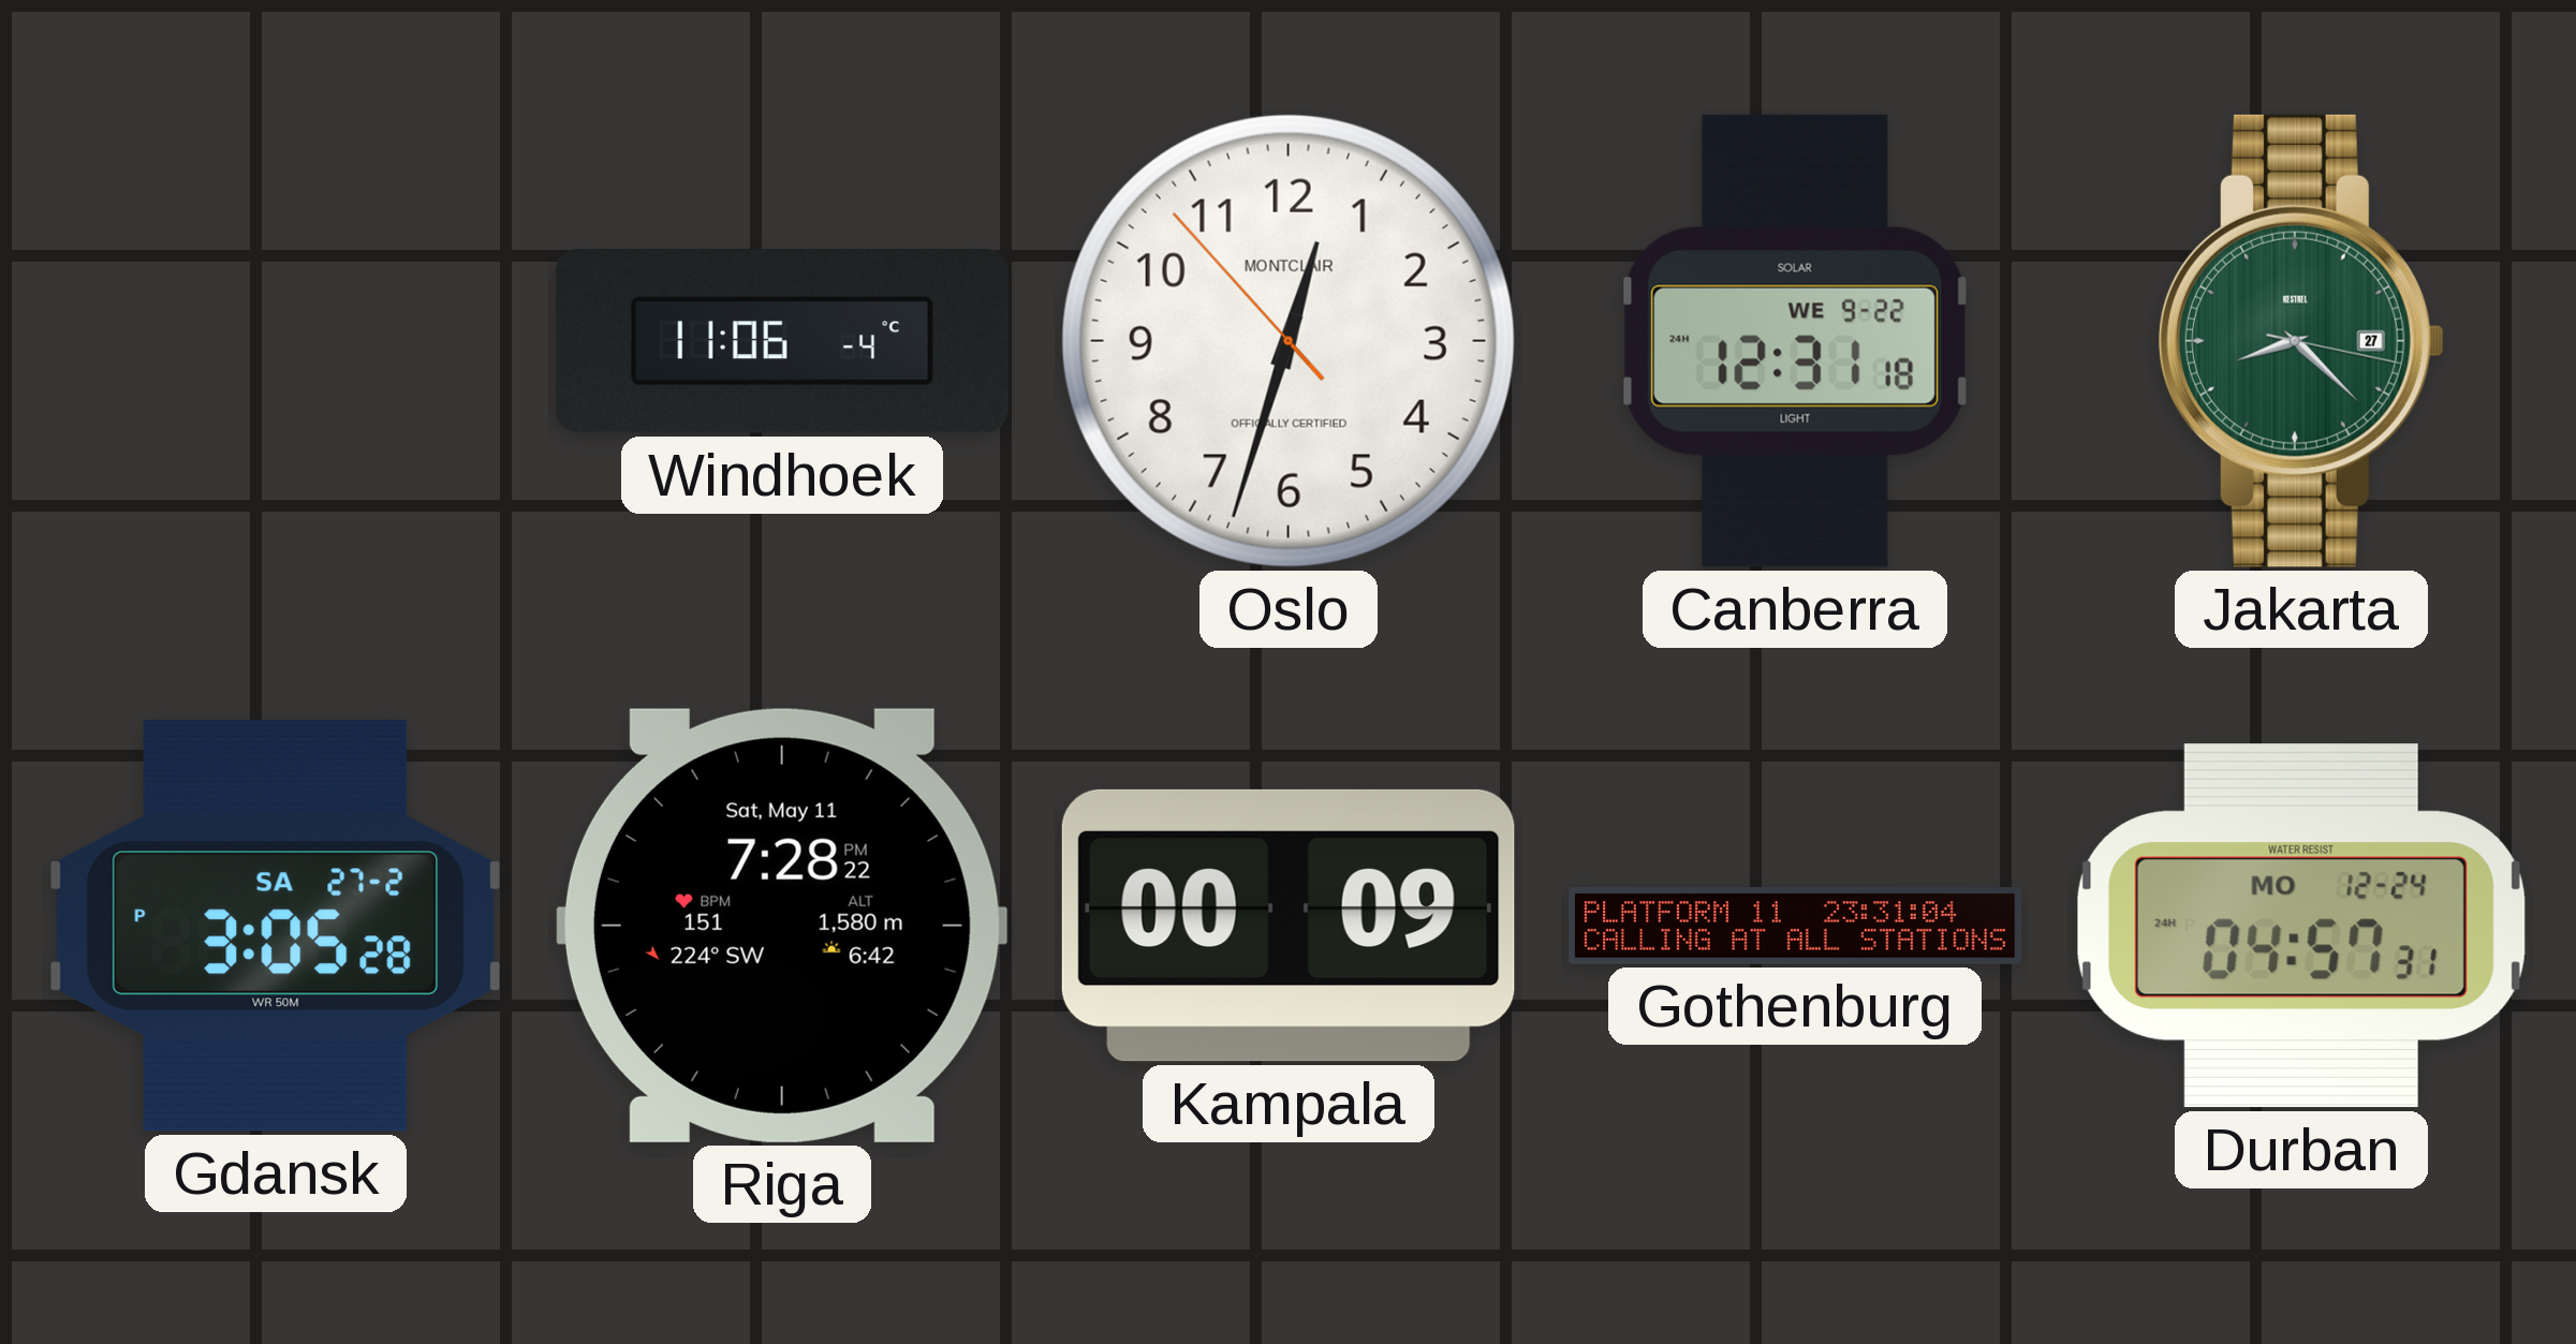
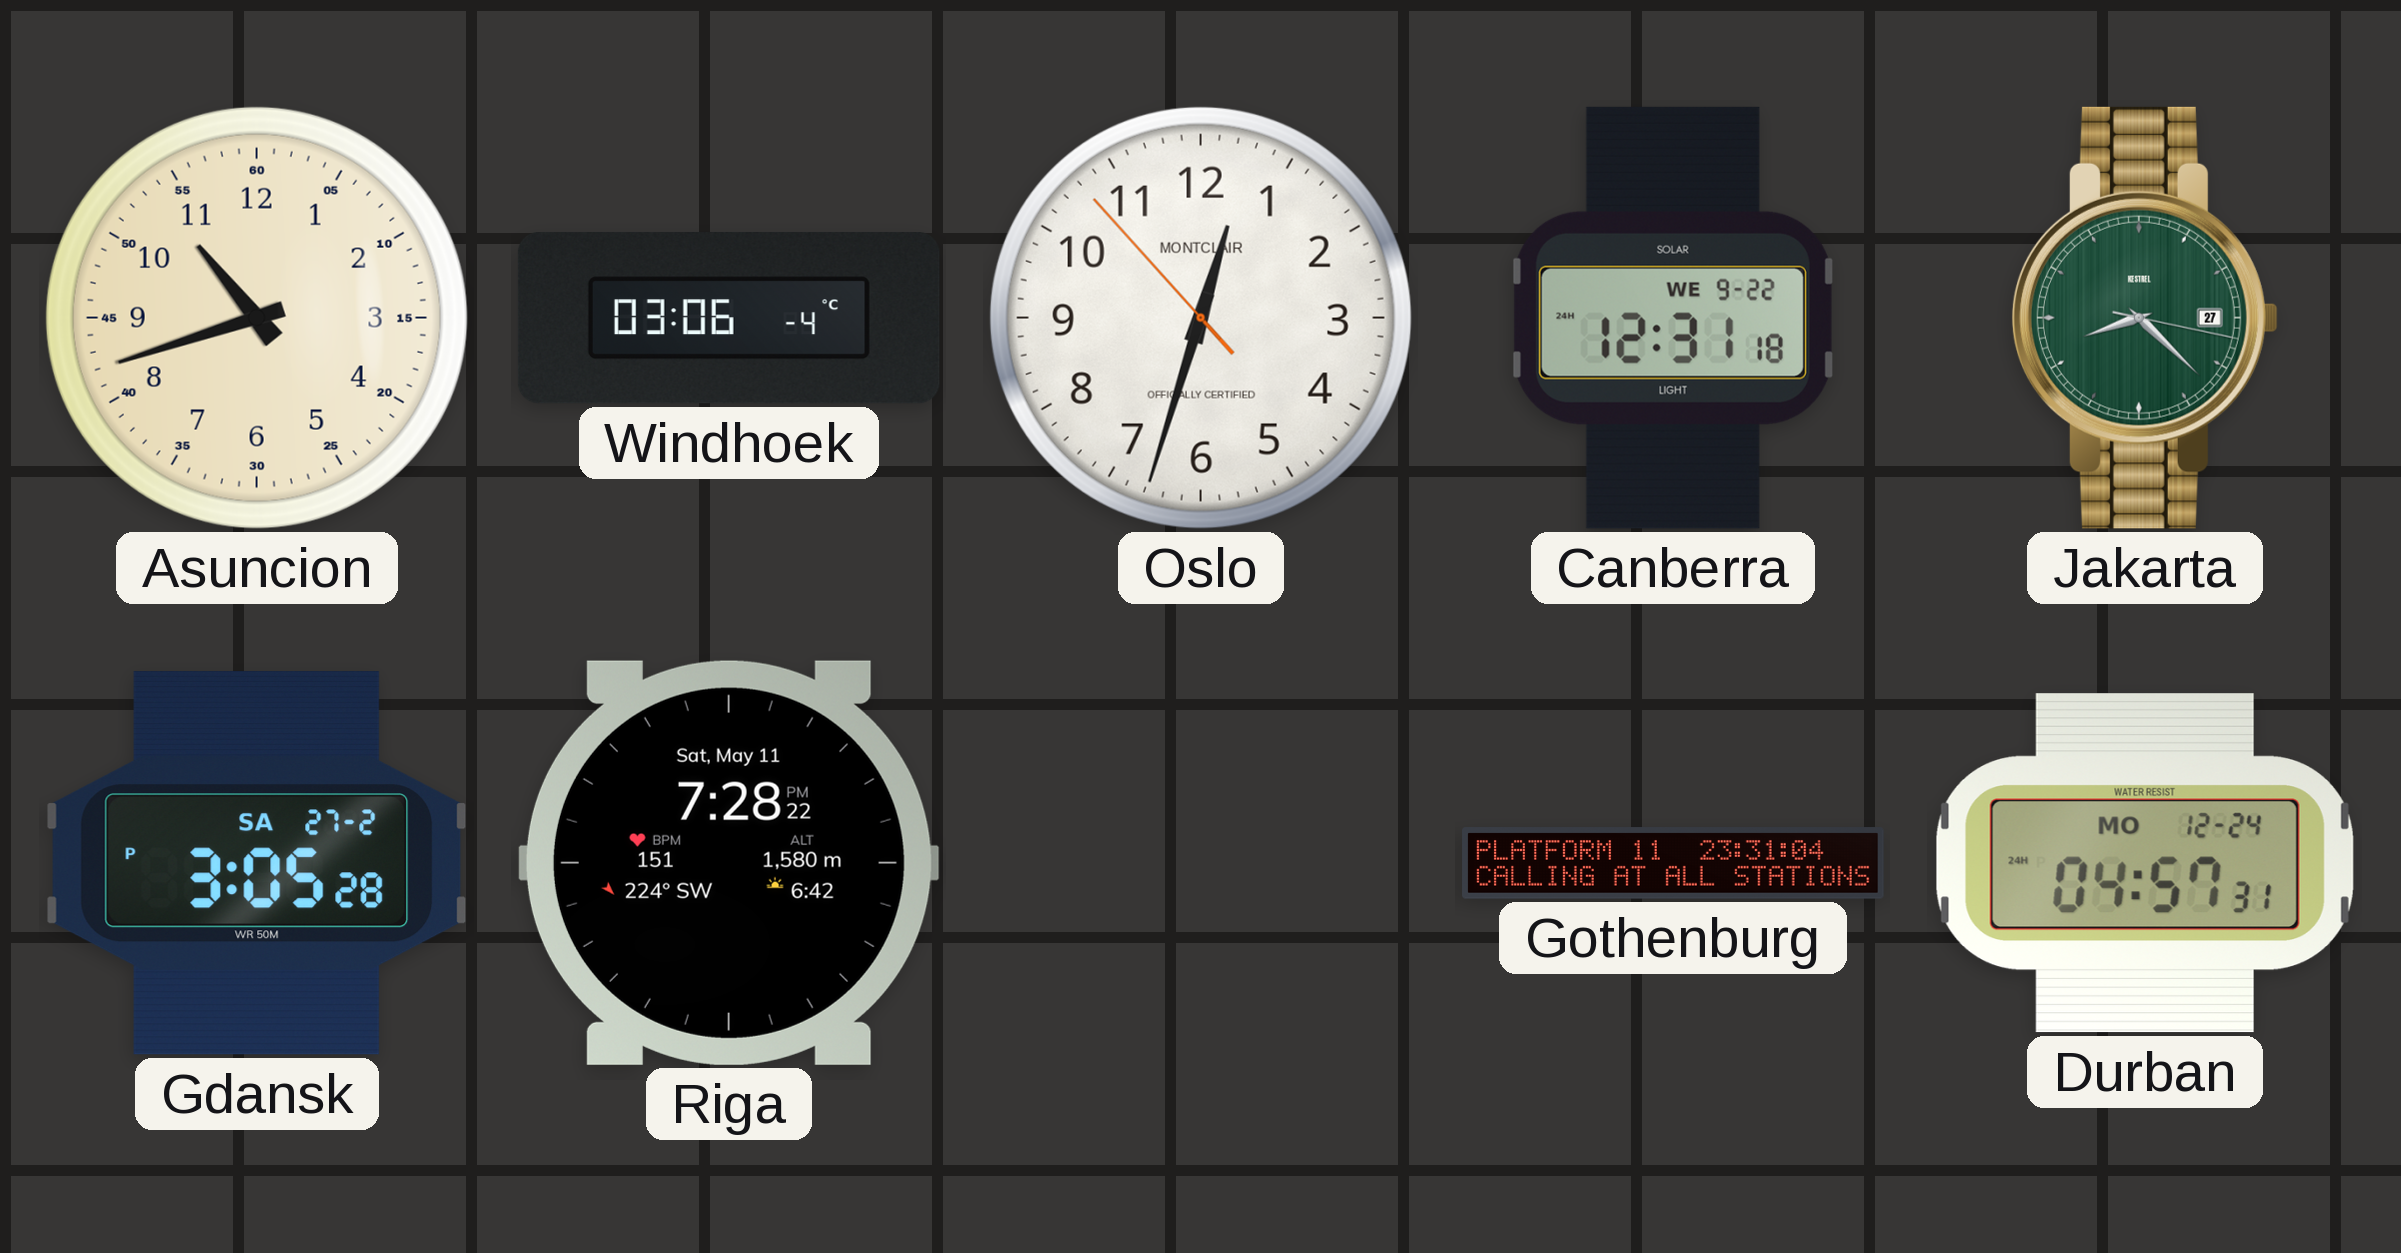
Asuncion: none -> 10:42
Windhoek: 11:06 -> 03:06
Kampala: 00:09 -> none
